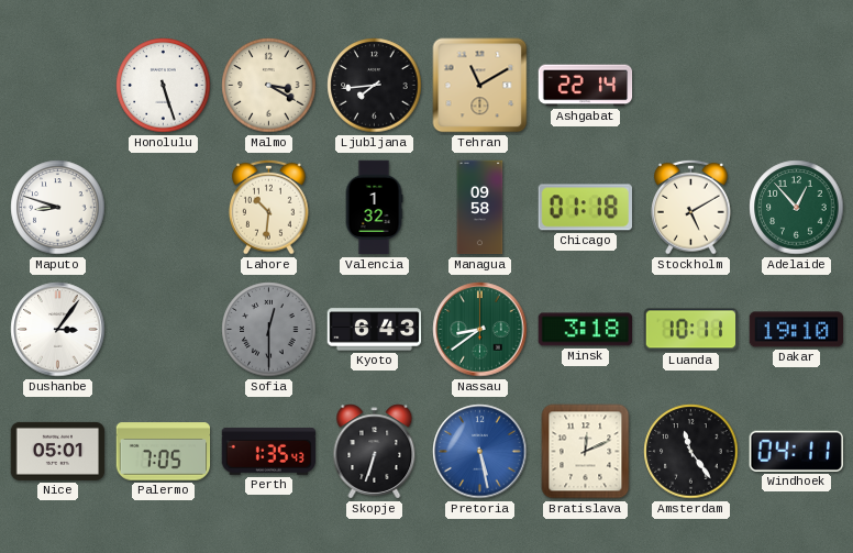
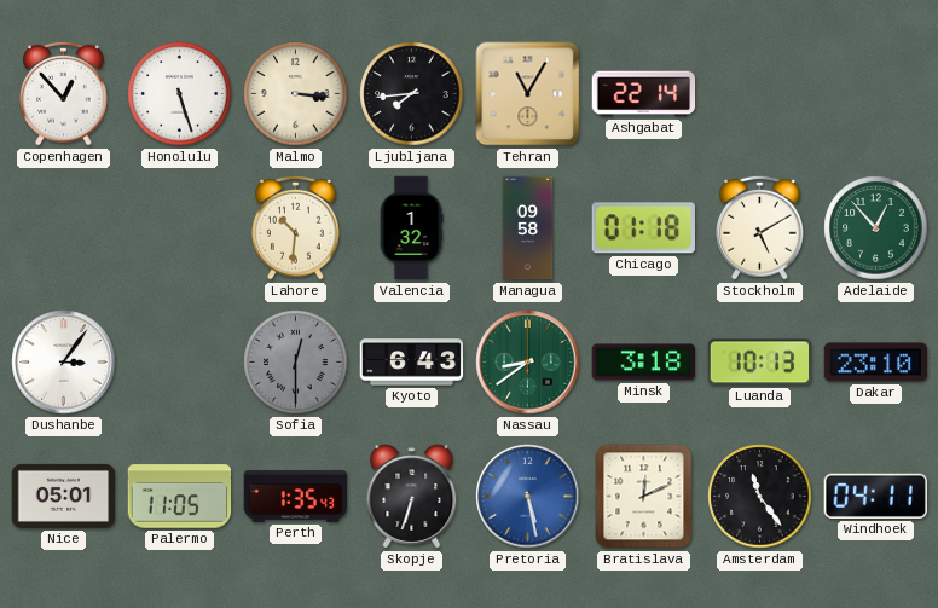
Copenhagen: none -> 12:53
Malmo: 3:20 -> 3:16
Tehran: 11:10 -> 11:05
Maputo: 8:48 -> none
Luanda: 10:11 -> 10:13
Dakar: 19:10 -> 23:10
Palermo: 7:05 -> 11:05
